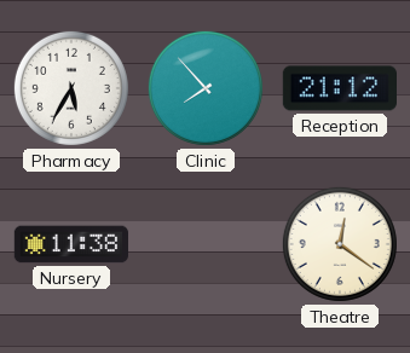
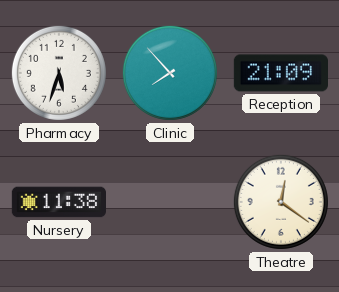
Pharmacy: 5:35 -> 5:33
Reception: 21:12 -> 21:09
